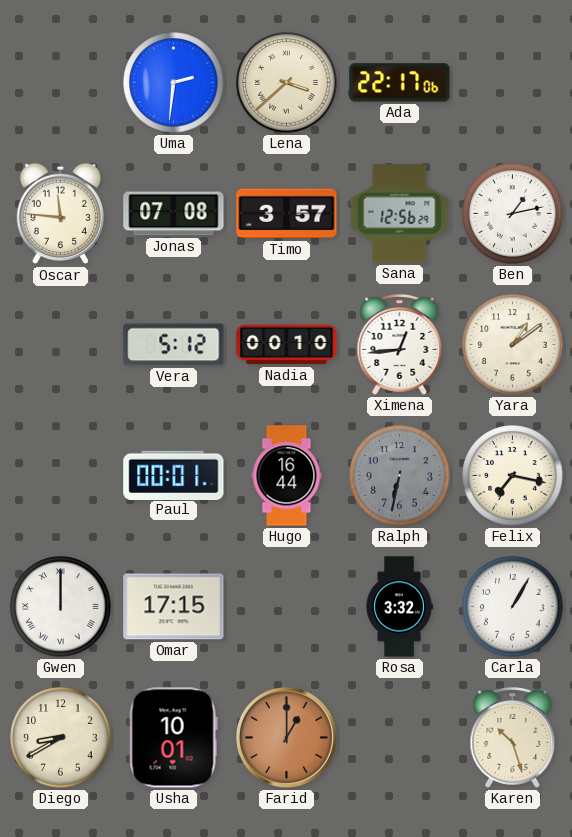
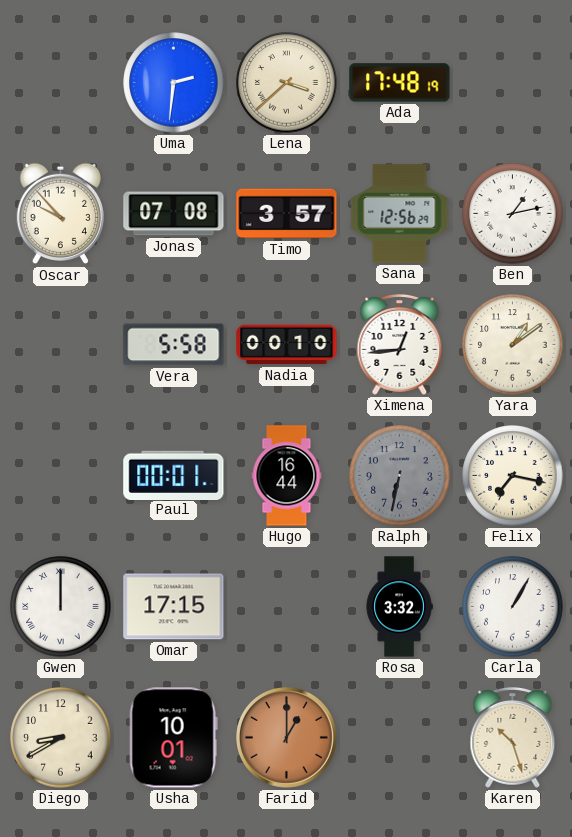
Ada: 22:17 -> 17:48
Oscar: 11:46 -> 9:53
Vera: 5:12 -> 5:58
